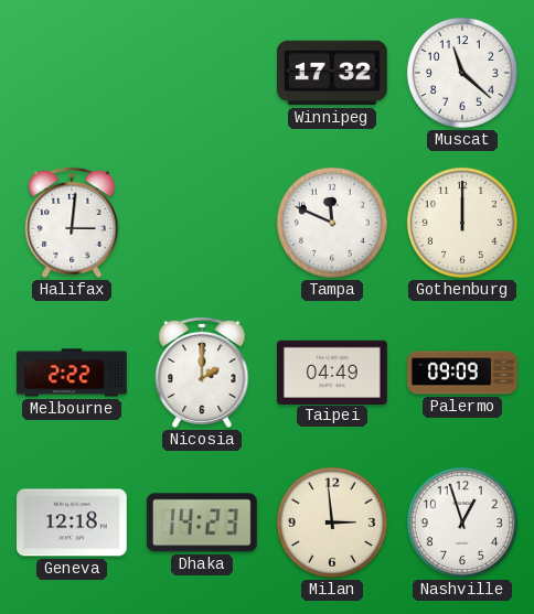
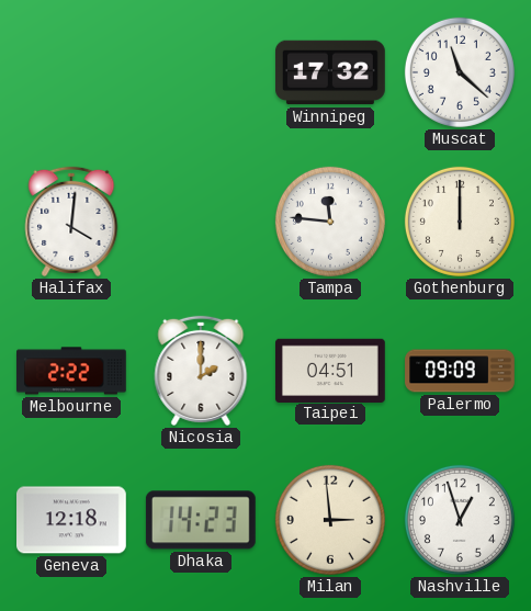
Halifax: 3:01 -> 4:01
Tampa: 11:49 -> 11:46
Taipei: 04:49 -> 04:51
